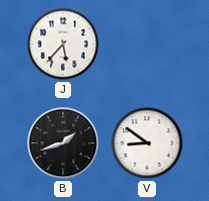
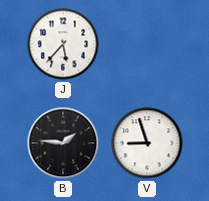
B: 1:42 -> 1:46
V: 8:51 -> 8:57
